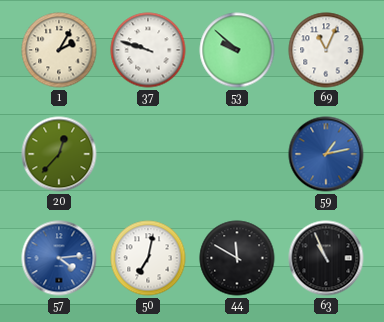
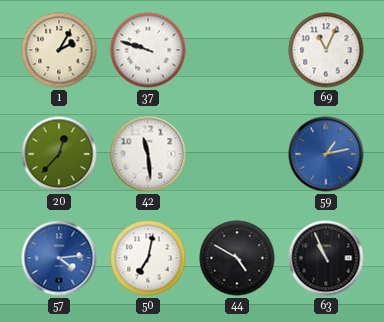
53: 9:52 -> none
42: none -> 11:29
44: 11:50 -> 4:50
